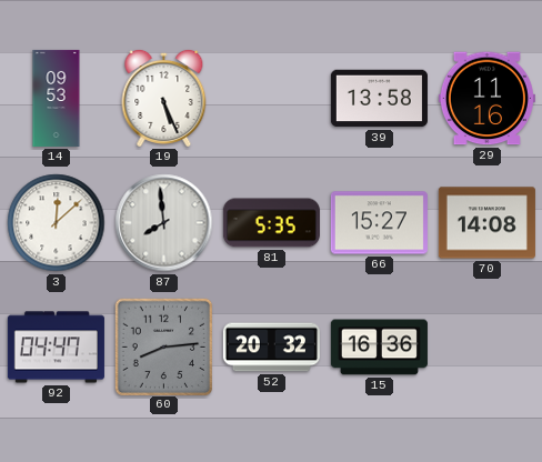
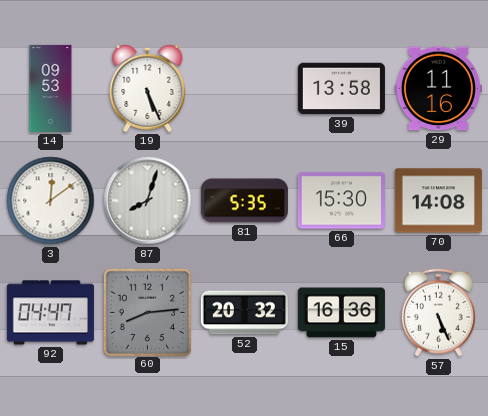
3: 12:08 -> 12:09
87: 7:59 -> 8:03
66: 15:27 -> 15:30
57: none -> 5:26
